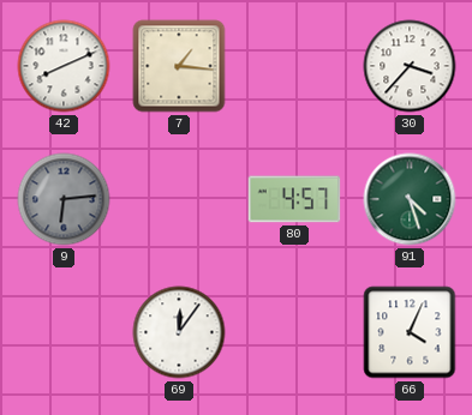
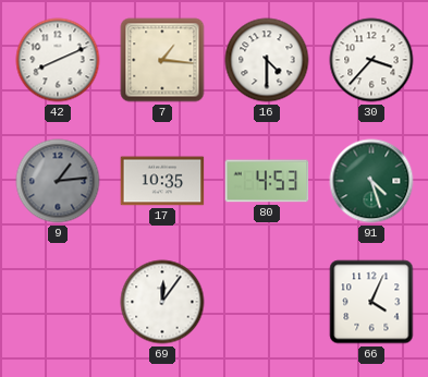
16: none -> 4:30
9: 6:14 -> 1:14
17: none -> 10:35
80: 4:57 -> 4:53
